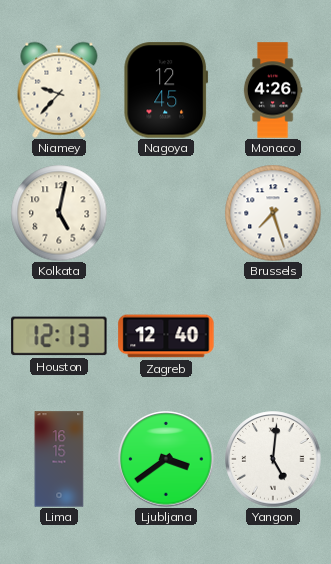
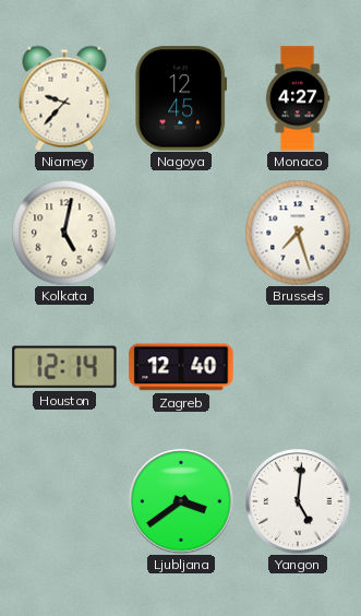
Monaco: 4:26 -> 4:27
Houston: 12:13 -> 12:14
Lima: 16:15 -> none
